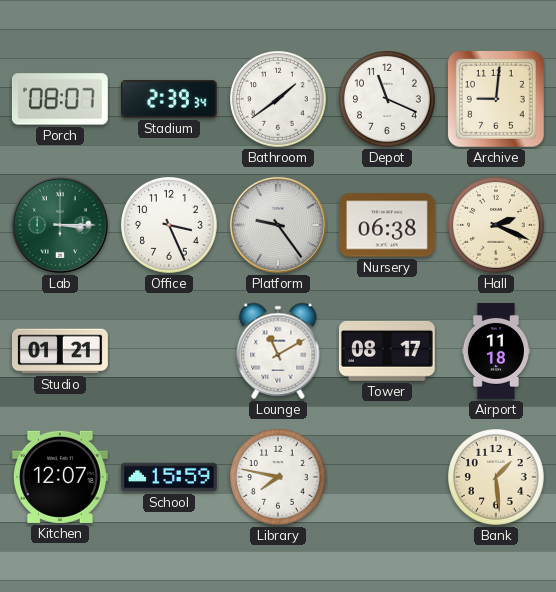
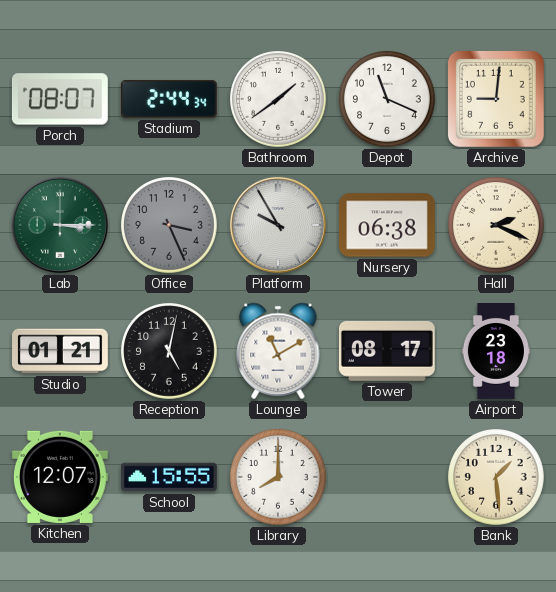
Stadium: 2:39 -> 2:44
Office dial: white -> grey
Platform: 9:24 -> 9:55
Reception: none -> 5:02
Airport: 11:18 -> 23:18
School: 15:59 -> 15:55
Library: 7:47 -> 8:00
